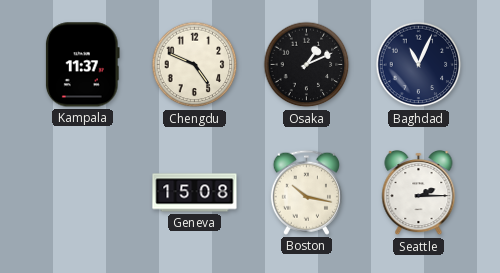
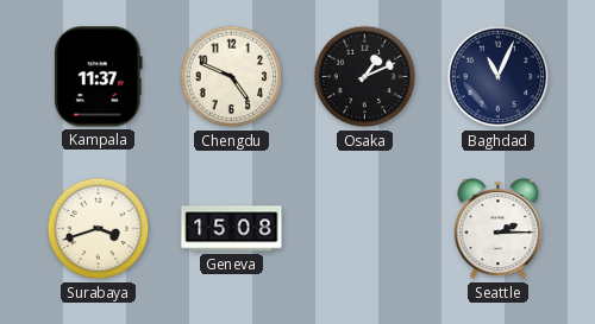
Surabaya: none -> 3:42
Boston: 10:17 -> none
